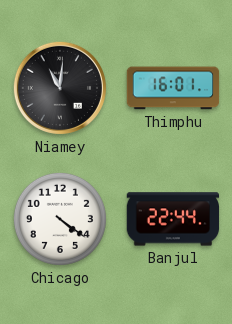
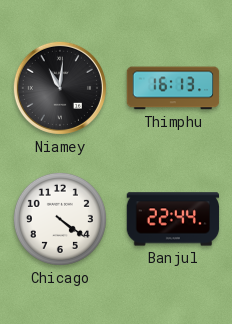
Thimphu: 16:01 -> 16:13
